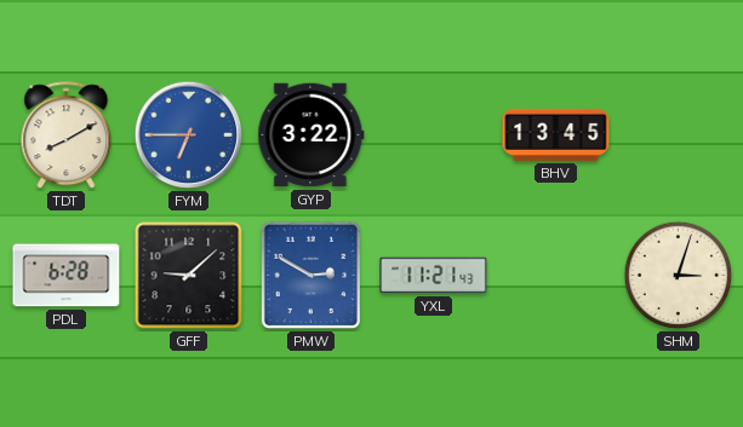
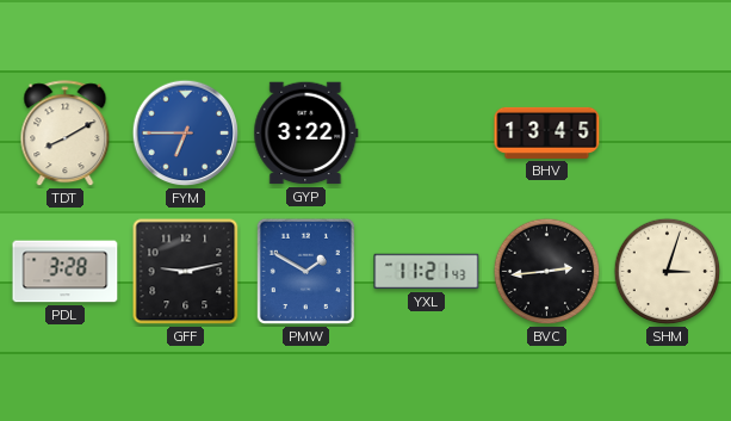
PDL: 6:28 -> 3:28
GFF: 9:08 -> 9:13
PMW: 2:50 -> 1:50
BVC: none -> 2:44
